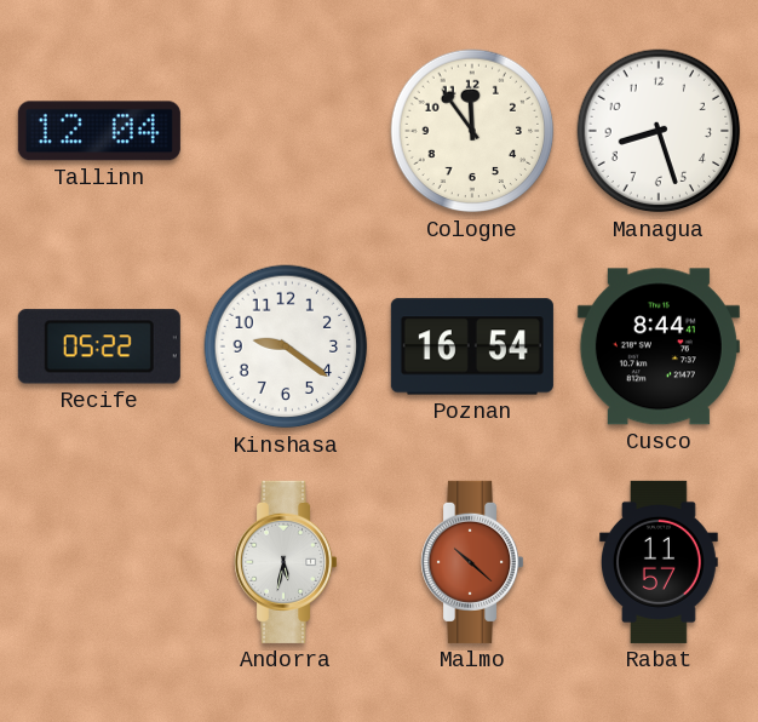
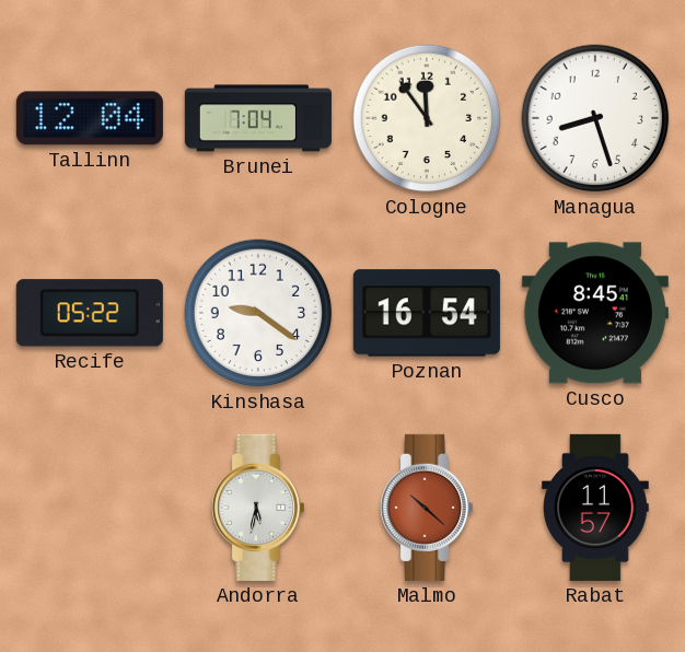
Brunei: none -> 7:04
Cusco: 8:44 -> 8:45
